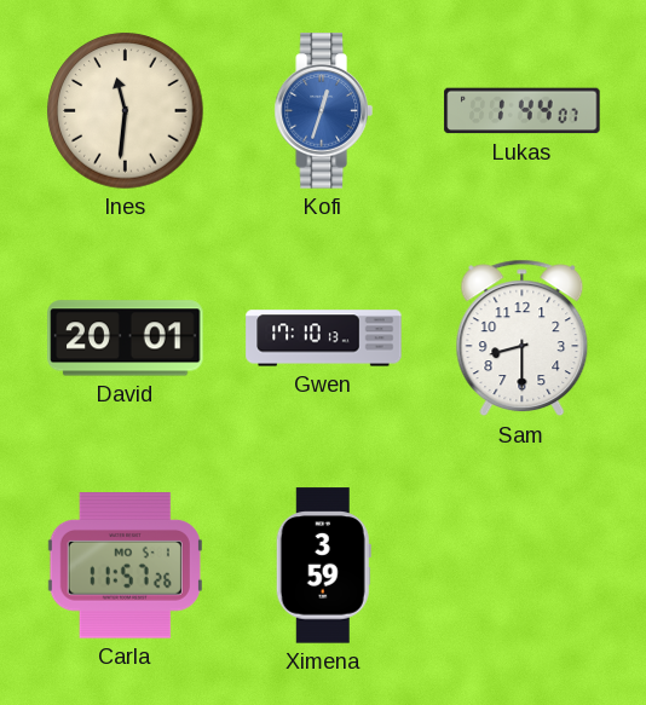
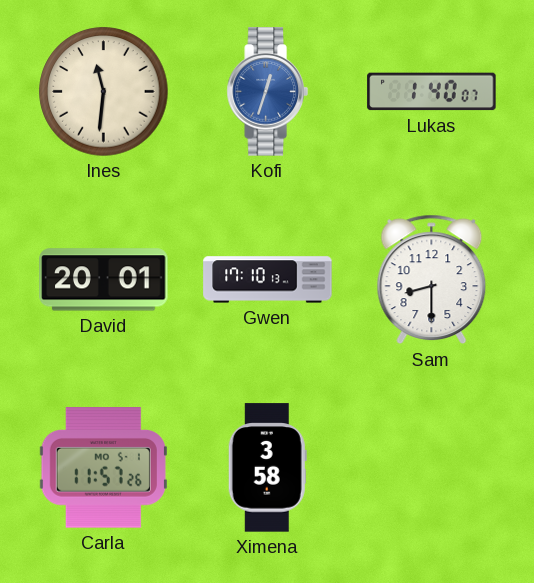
Lukas: 1:44 -> 1:40
Ximena: 3:59 -> 3:58
